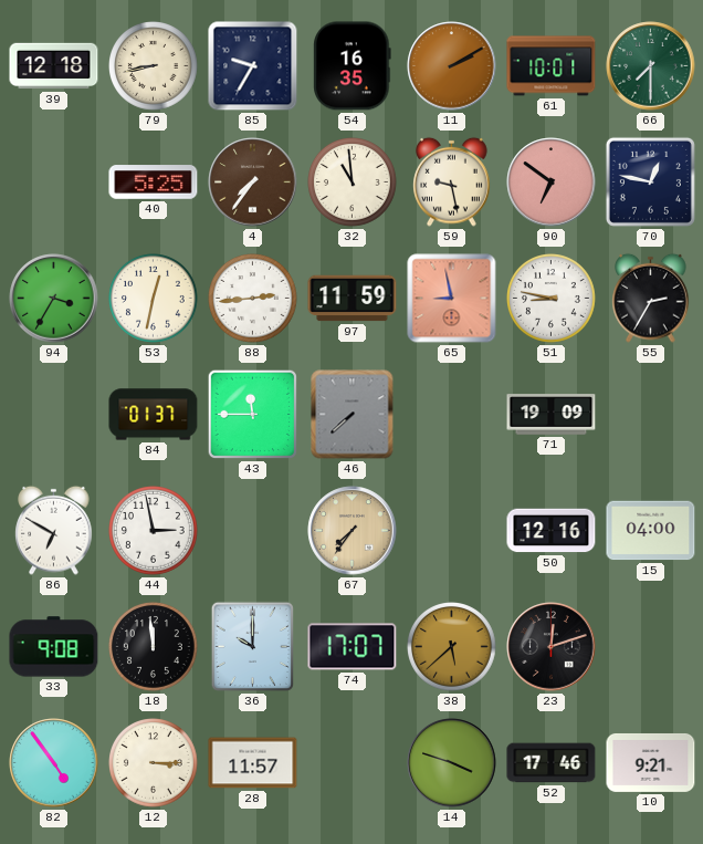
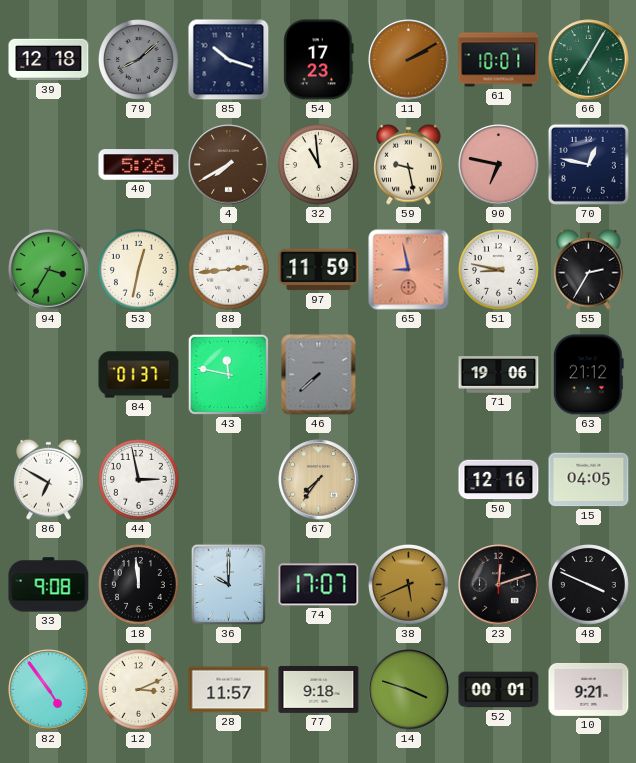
79: 8:43 -> 8:08
79 dial: cream -> grey
85: 9:35 -> 10:18
54: 16:35 -> 17:23
66: 7:30 -> 7:05
40: 5:25 -> 5:26
4: 7:36 -> 7:40
90: 6:51 -> 6:47
43: 11:45 -> 11:47
71: 19:09 -> 19:06
63: none -> 21:12
15: 04:00 -> 04:05
38: 5:38 -> 5:41
48: none -> 3:49
12: 3:15 -> 3:11
77: none -> 9:18
52: 17:46 -> 00:01
